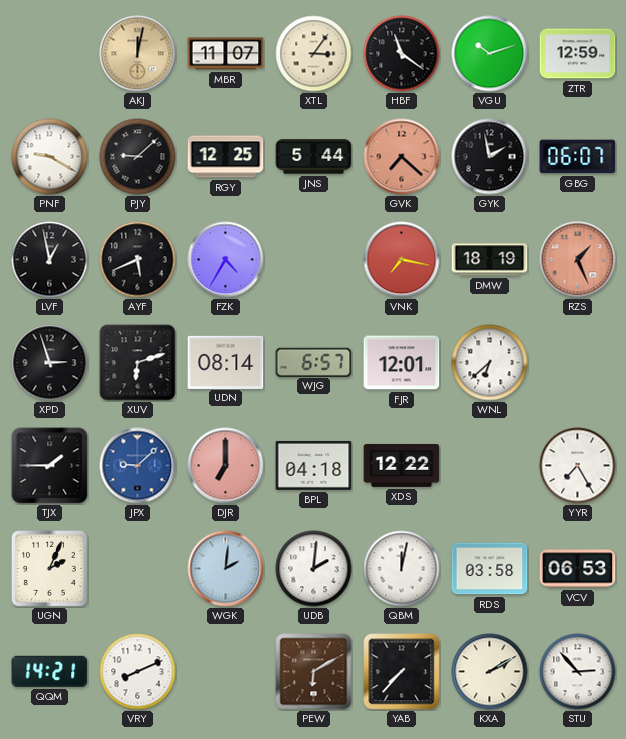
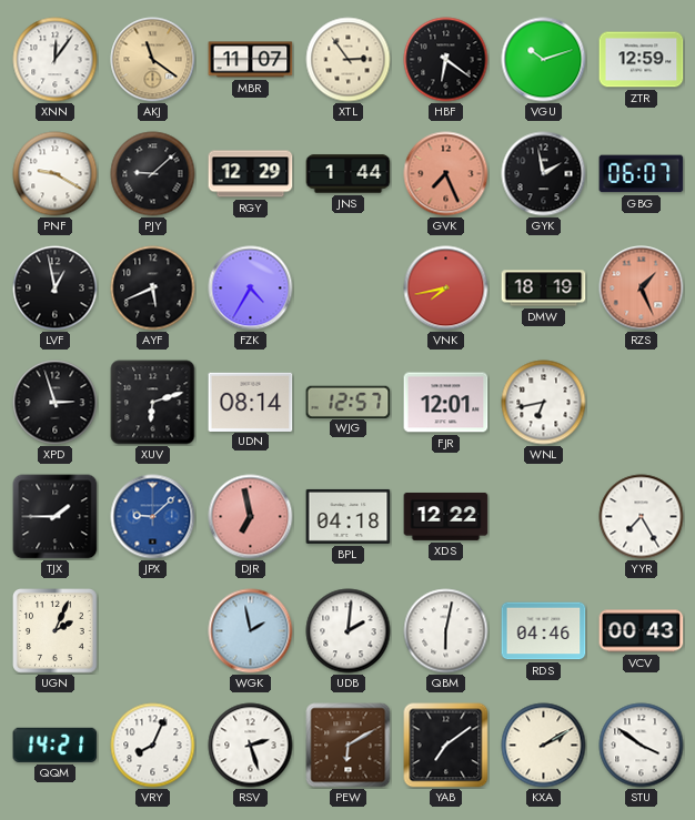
XNN: none -> 12:06
AKJ: 12:02 -> 11:21
XTL: 3:06 -> 2:54
HBF: 11:21 -> 6:21
RGY: 12:25 -> 12:29
JNS: 5:44 -> 1:44
GVK: 7:22 -> 7:26
VNK: 7:17 -> 7:43
WJG: 6:57 -> 12:57
WNL: 6:38 -> 6:43
DJR: 7:00 -> 6:58
WGK: 2:01 -> 1:58
QBM: 12:02 -> 6:02
RDS: 03:58 -> 04:46
VCV: 06:53 -> 00:43
VRY: 8:11 -> 8:04
RSV: none -> 2:27
YAB: 7:37 -> 7:09
STU: 2:53 -> 3:51
